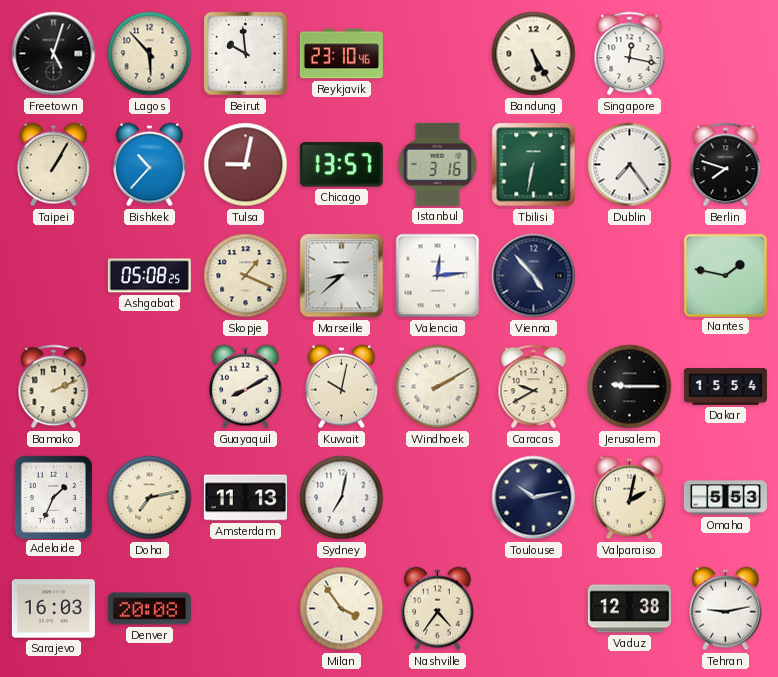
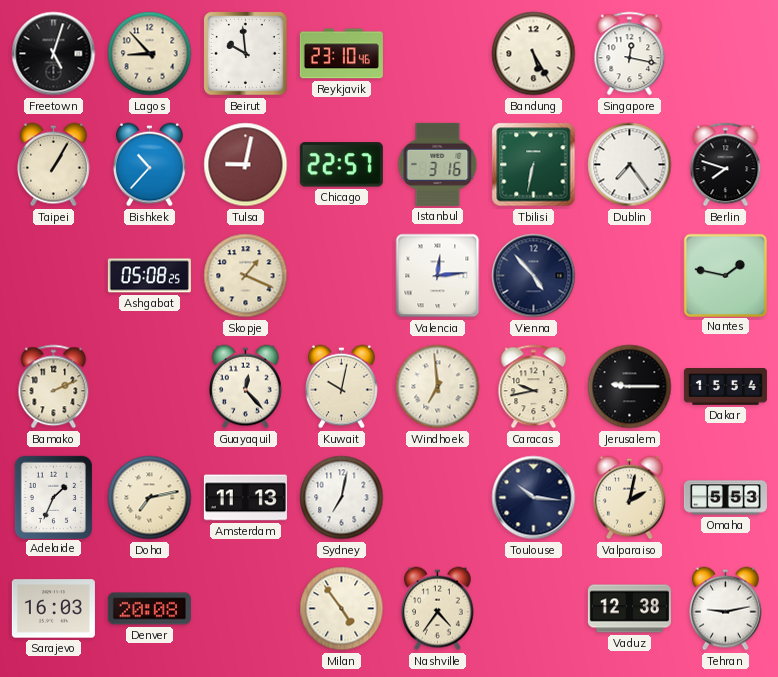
Lagos: 5:53 -> 8:53
Chicago: 13:57 -> 22:57
Marseille: 8:38 -> none
Guayaquil: 8:10 -> 12:23
Windhoek: 2:10 -> 6:59
Caracas: 9:40 -> 9:43
Toulouse: 10:13 -> 10:16
Milan: 3:54 -> 4:54
